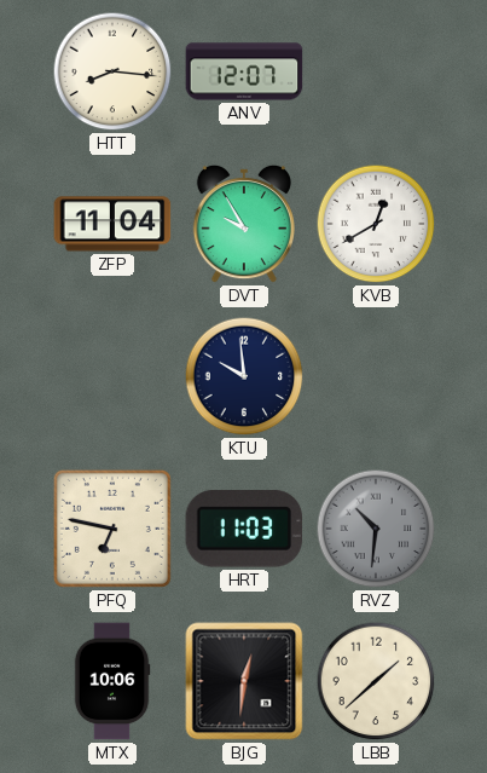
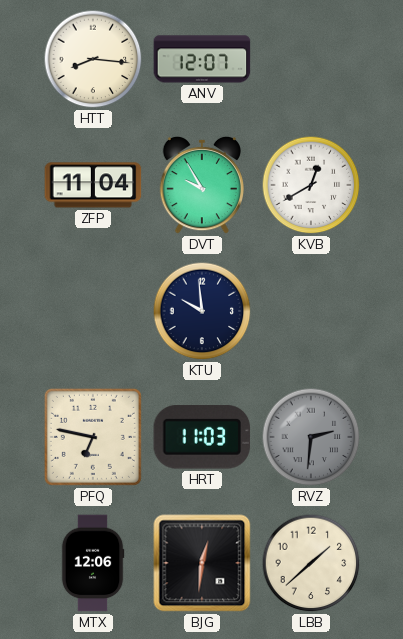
RVZ: 10:31 -> 2:31
MTX: 10:06 -> 12:06
